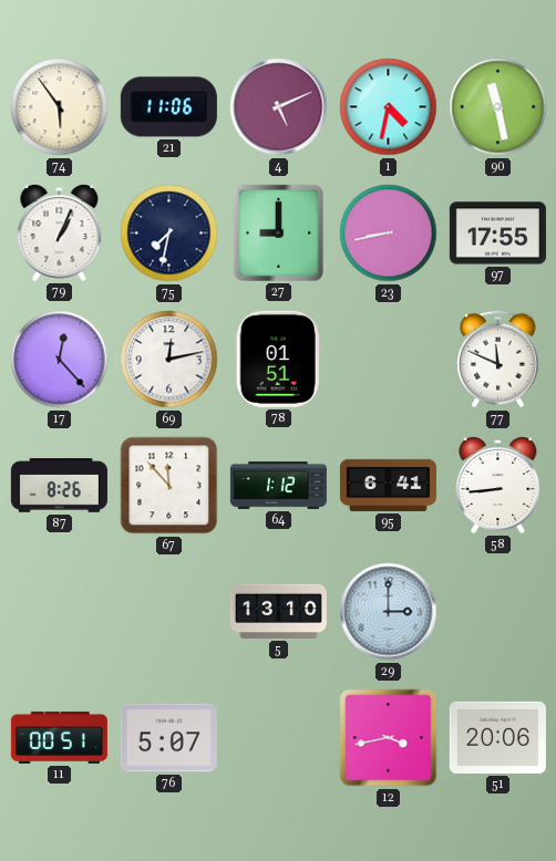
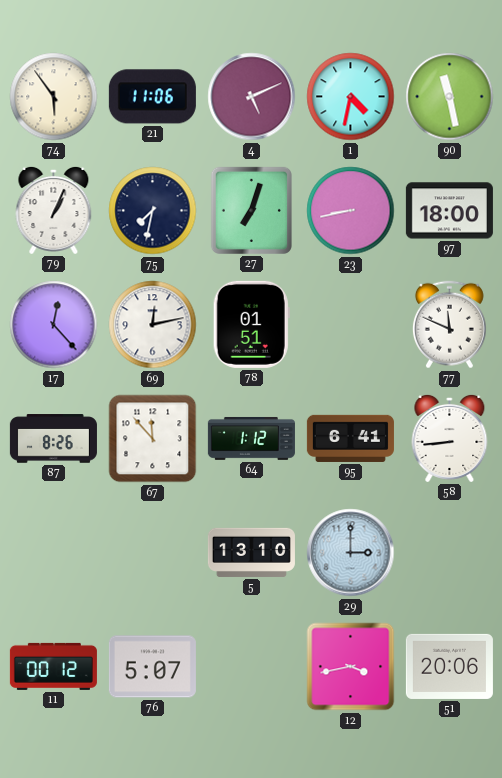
27: 9:00 -> 7:03
97: 17:55 -> 18:00
11: 00:51 -> 00:12
